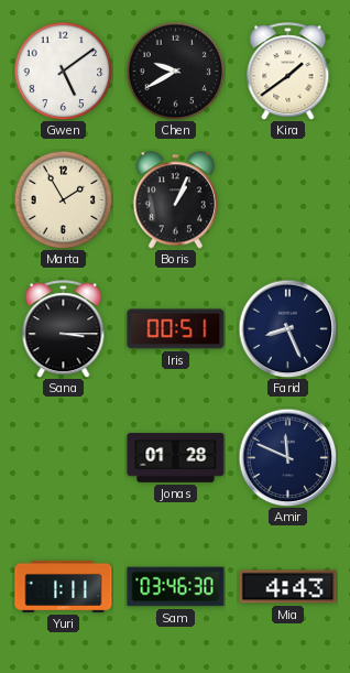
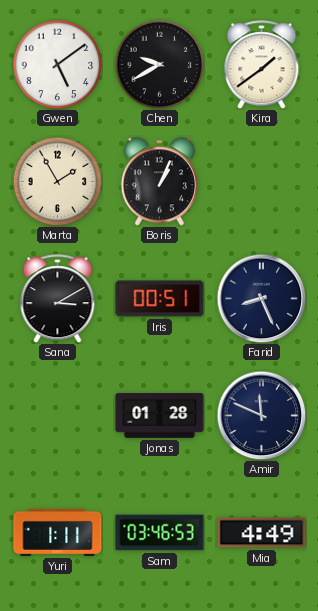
Sana: 3:15 -> 3:10
Sam: 03:46:30 -> 03:46:53
Mia: 4:43 -> 4:49
